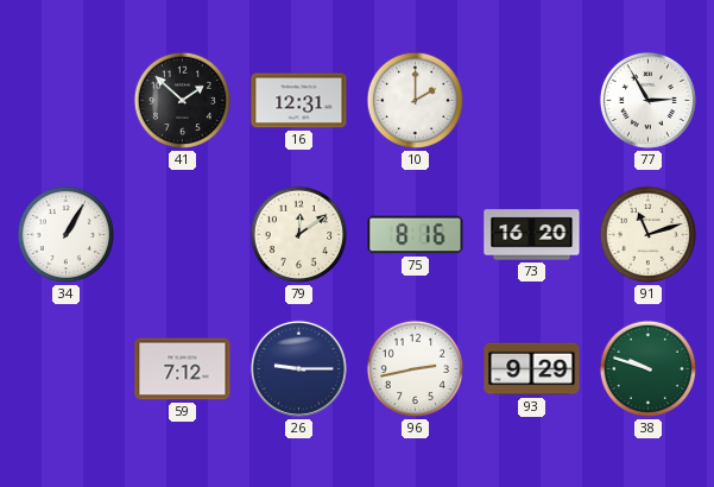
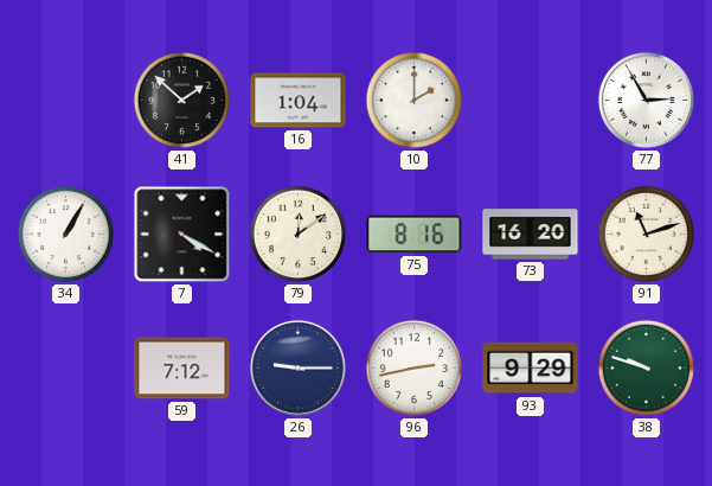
16: 12:31 -> 1:04
7: none -> 4:20
